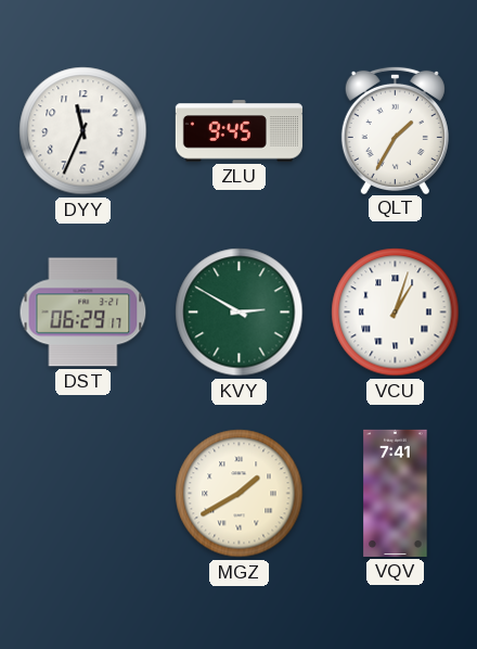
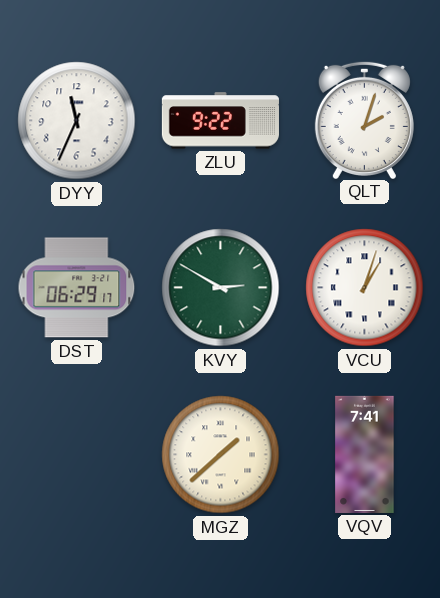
ZLU: 9:45 -> 9:22
QLT: 1:35 -> 2:03
MGZ: 1:40 -> 1:38
